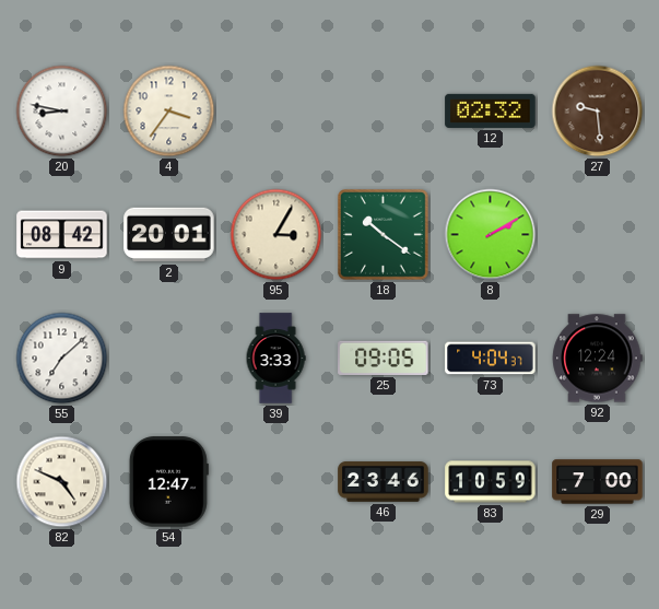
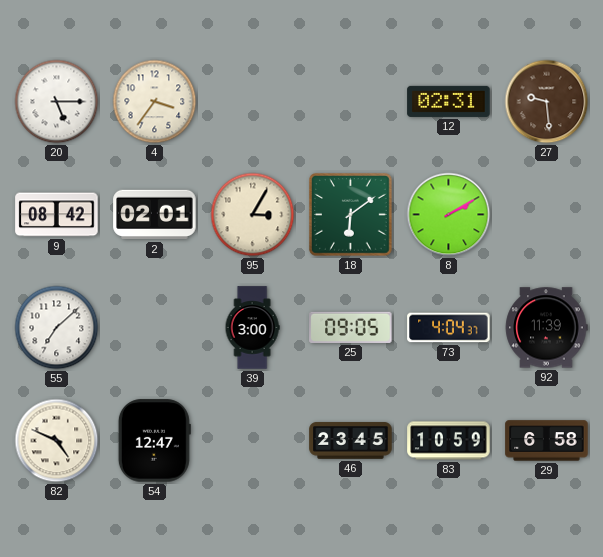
20: 8:47 -> 5:15
12: 02:32 -> 02:31
2: 20:01 -> 02:01
18: 10:21 -> 6:09
39: 3:33 -> 3:00
92: 12:24 -> 11:39
46: 23:46 -> 23:45
29: 7:00 -> 6:58
